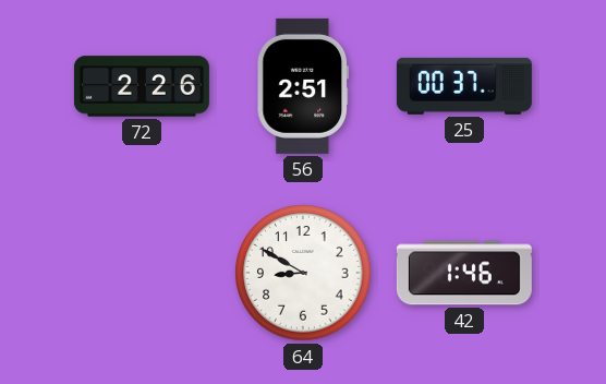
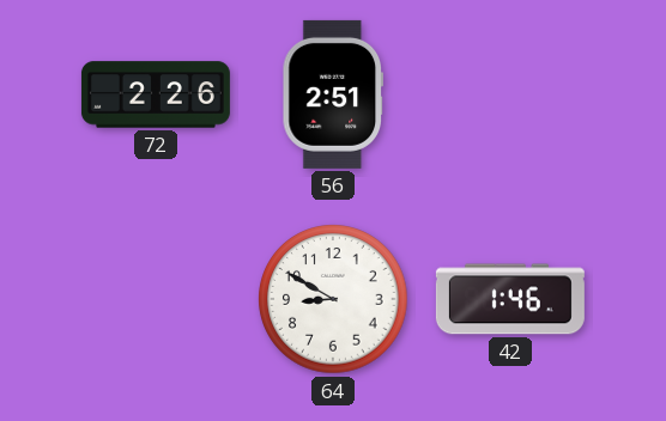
25: 00:37 -> none
